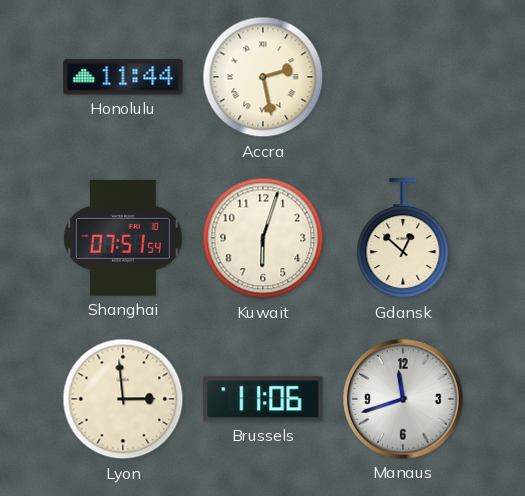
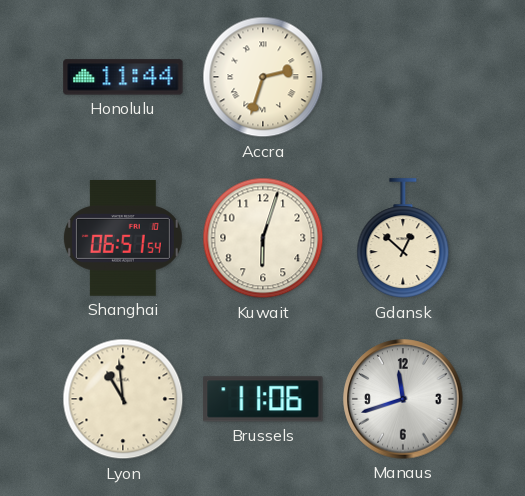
Accra: 2:28 -> 2:33
Shanghai: 07:51 -> 06:51
Lyon: 2:59 -> 10:59
